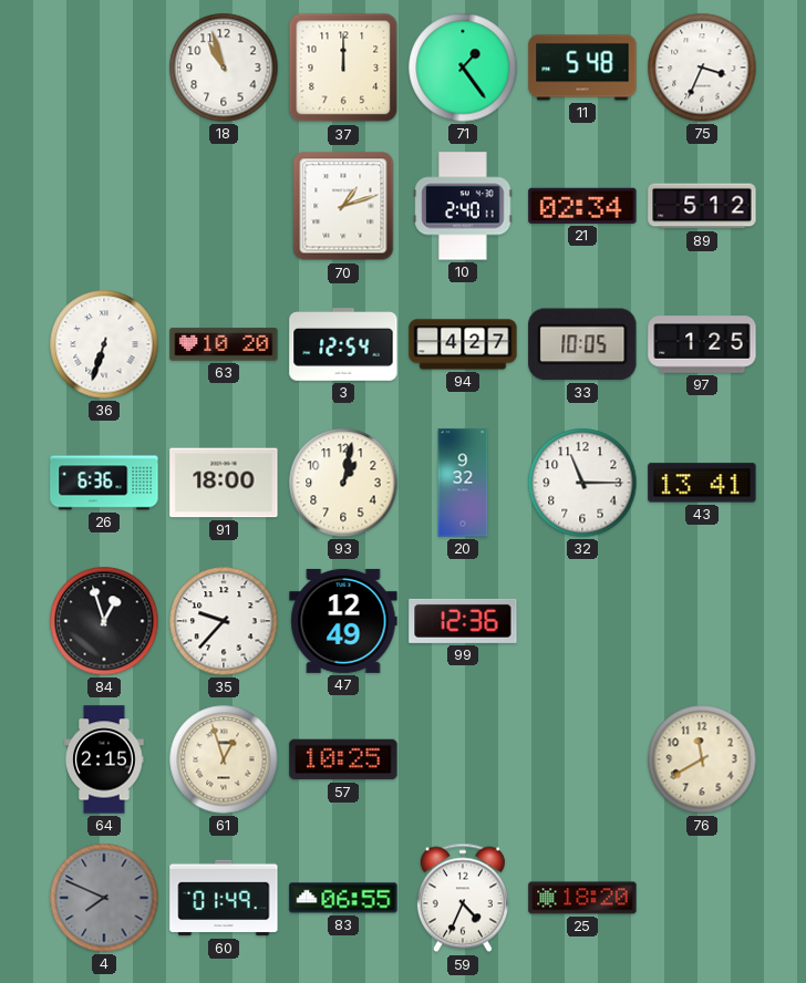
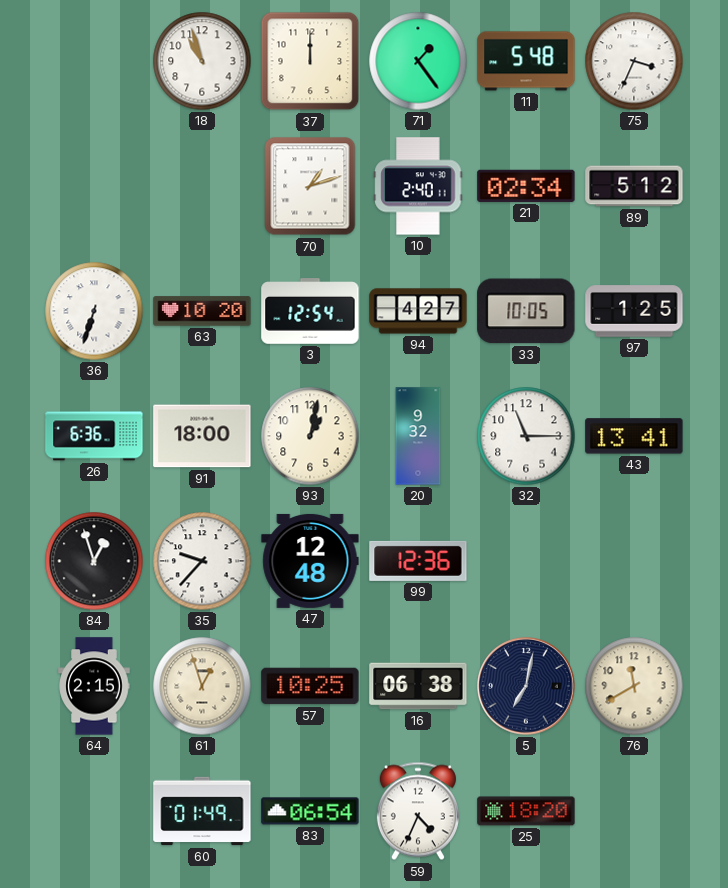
47: 12:49 -> 12:48
16: none -> 06:38
5: none -> 7:02
4: 7:49 -> none
83: 06:55 -> 06:54
